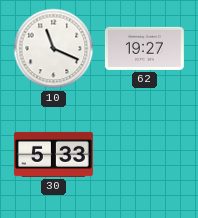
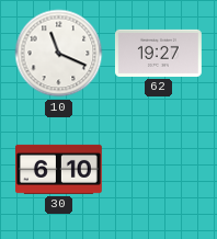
30: 5:33 -> 6:10
